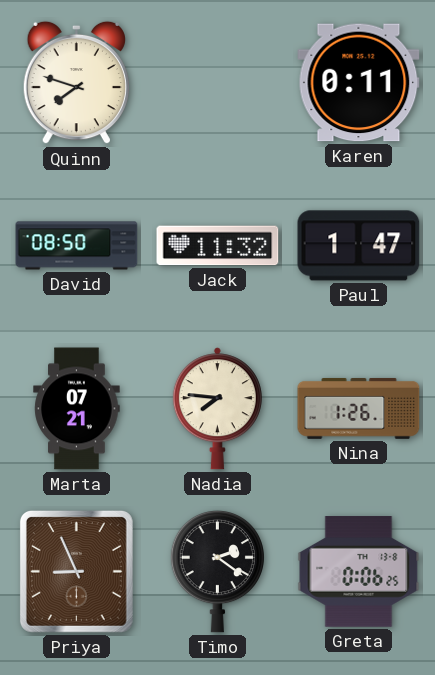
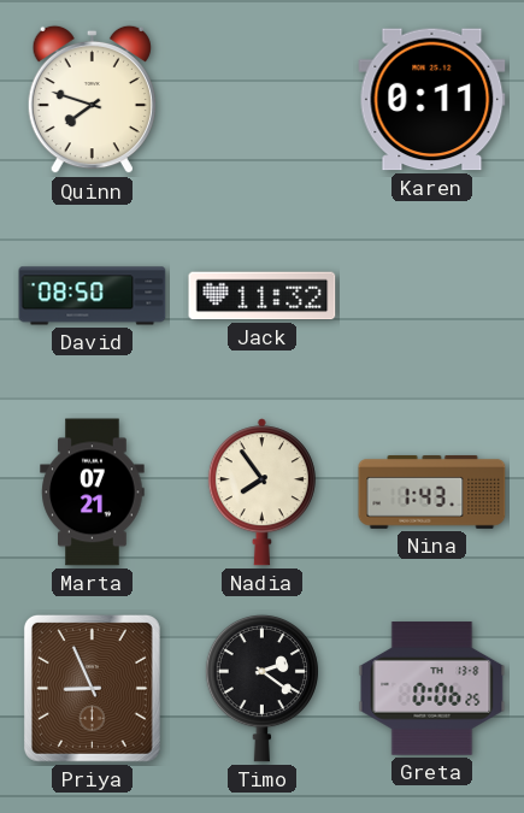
Paul: 1:47 -> none
Nadia: 7:46 -> 7:54
Nina: 1:26 -> 1:43
